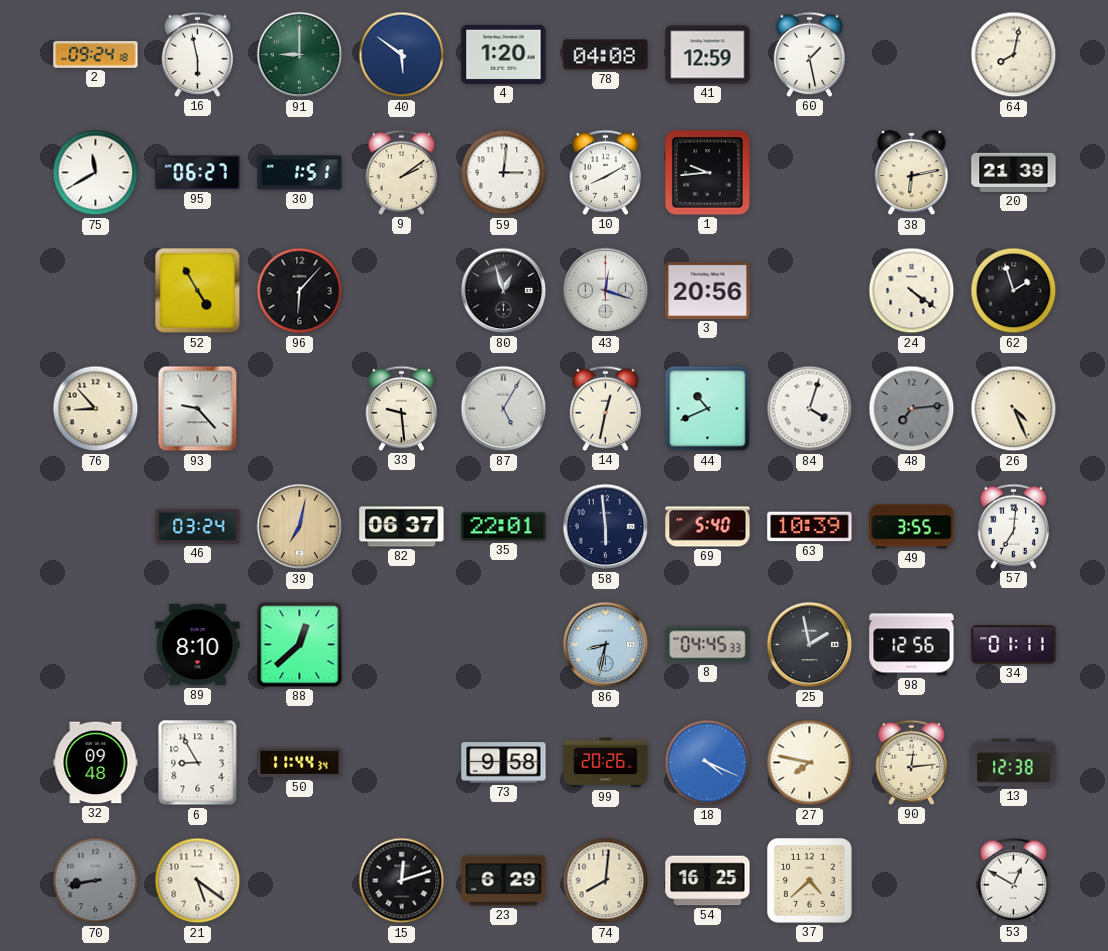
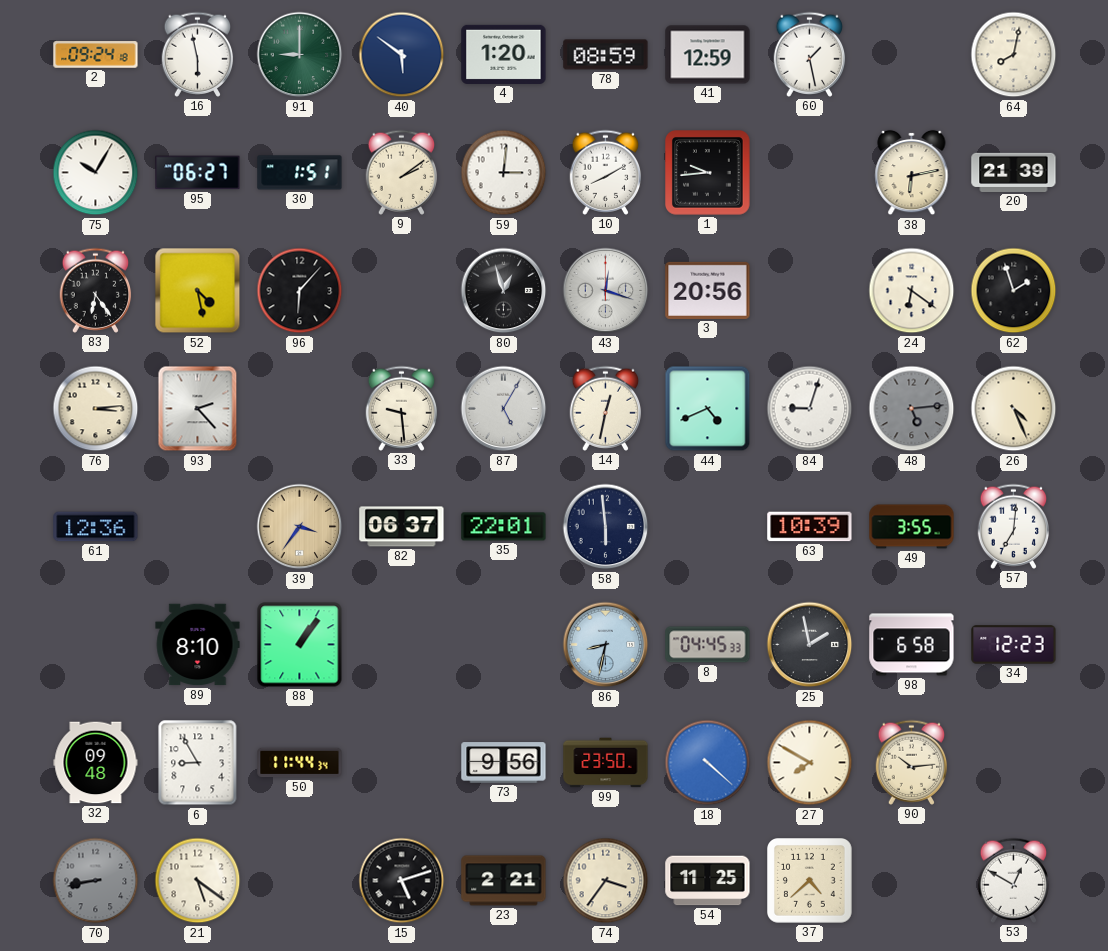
78: 04:08 -> 08:59
75: 11:40 -> 10:05
83: none -> 6:24
52: 4:55 -> 4:28
24: 4:21 -> 6:21
76: 8:53 -> 3:14
93: 9:23 -> 2:23
44: 10:41 -> 4:41
84: 4:03 -> 9:03
48: 7:14 -> 5:14
61: none -> 12:36
46: 03:24 -> none
39: 7:02 -> 3:36
69: 5:40 -> none
88: 12:38 -> 1:06
98: 12:56 -> 6:58
34: 01:11 -> 12:23
73: 9:58 -> 9:56
99: 20:26 -> 23:50
18: 4:19 -> 4:22
27: 7:47 -> 7:50
90: 12:14 -> 10:14
13: 12:38 -> none
15: 12:12 -> 5:12
23: 6:29 -> 2:21
74: 8:01 -> 3:36
54: 16:25 -> 11:25
